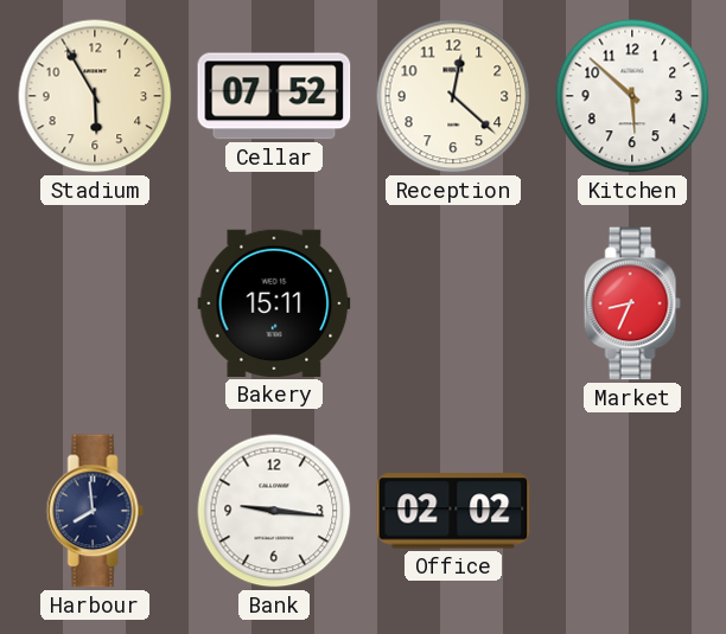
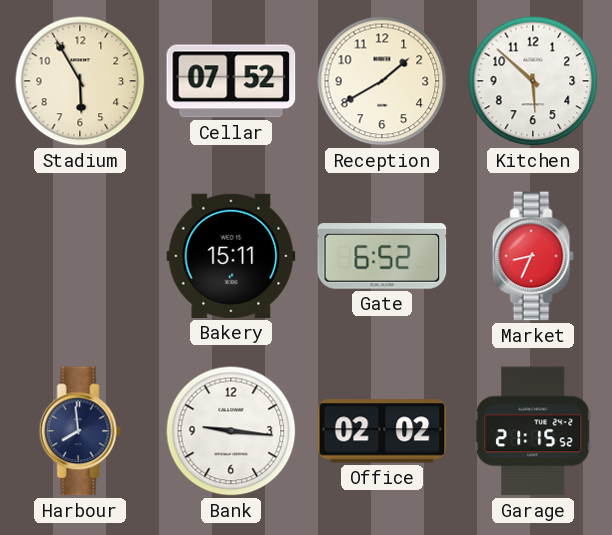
Reception: 12:22 -> 1:40
Gate: none -> 6:52
Garage: none -> 21:15
